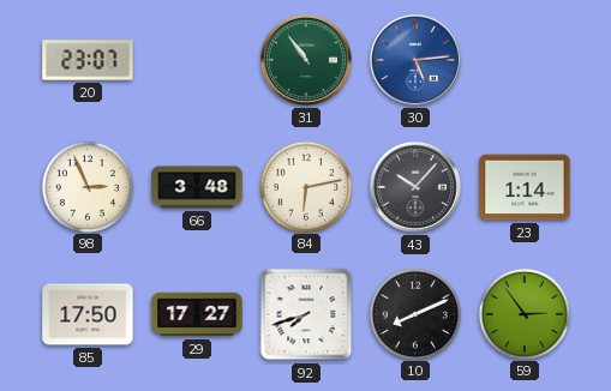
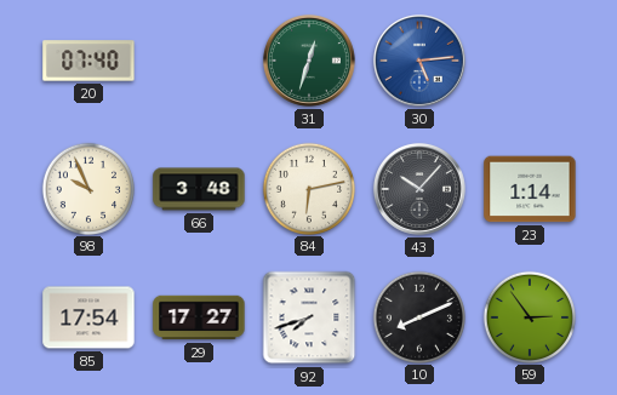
20: 23:07 -> 07:40
31: 10:54 -> 12:33
98: 2:56 -> 9:56
85: 17:50 -> 17:54
